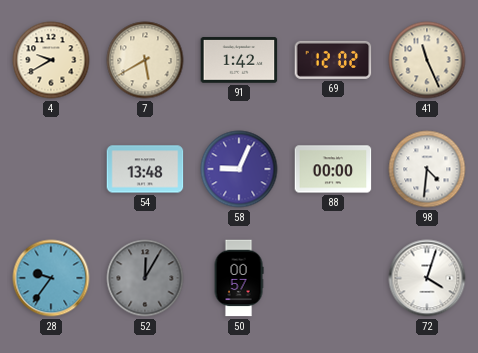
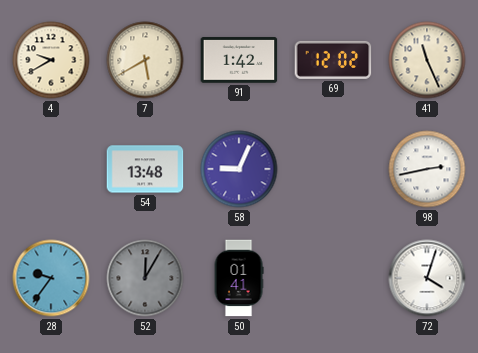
88: 00:00 -> none
98: 4:31 -> 2:43
50: 00:57 -> 01:41
